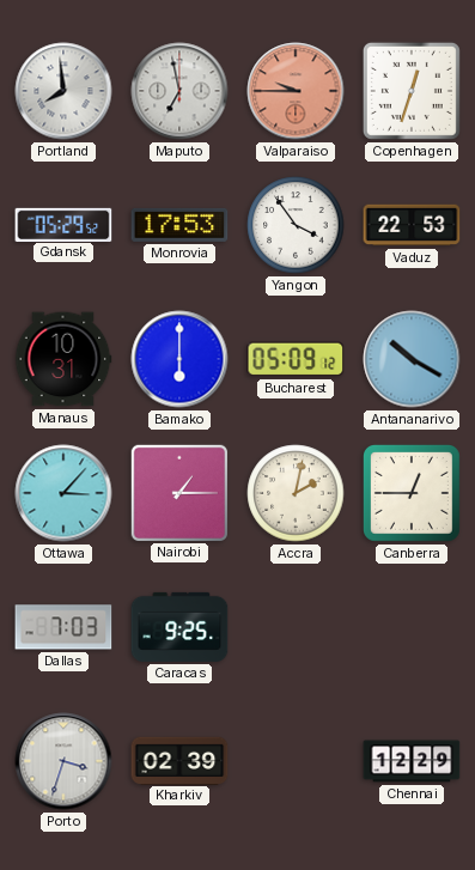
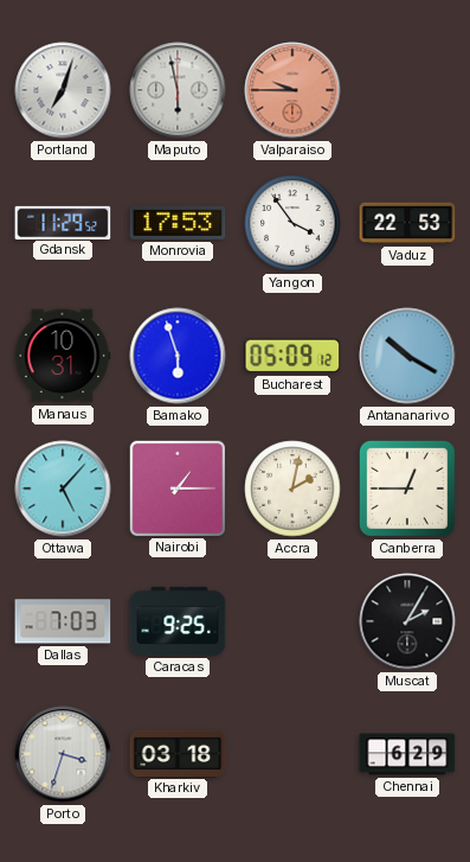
Portland: 7:59 -> 7:03
Maputo: 6:58 -> 5:58
Copenhagen: 12:33 -> none
Gdansk: 05:29 -> 11:29
Bamako: 6:00 -> 5:57
Ottawa: 3:07 -> 5:07
Muscat: none -> 2:05
Kharkiv: 02:39 -> 03:18
Chennai: 12:29 -> 6:29
